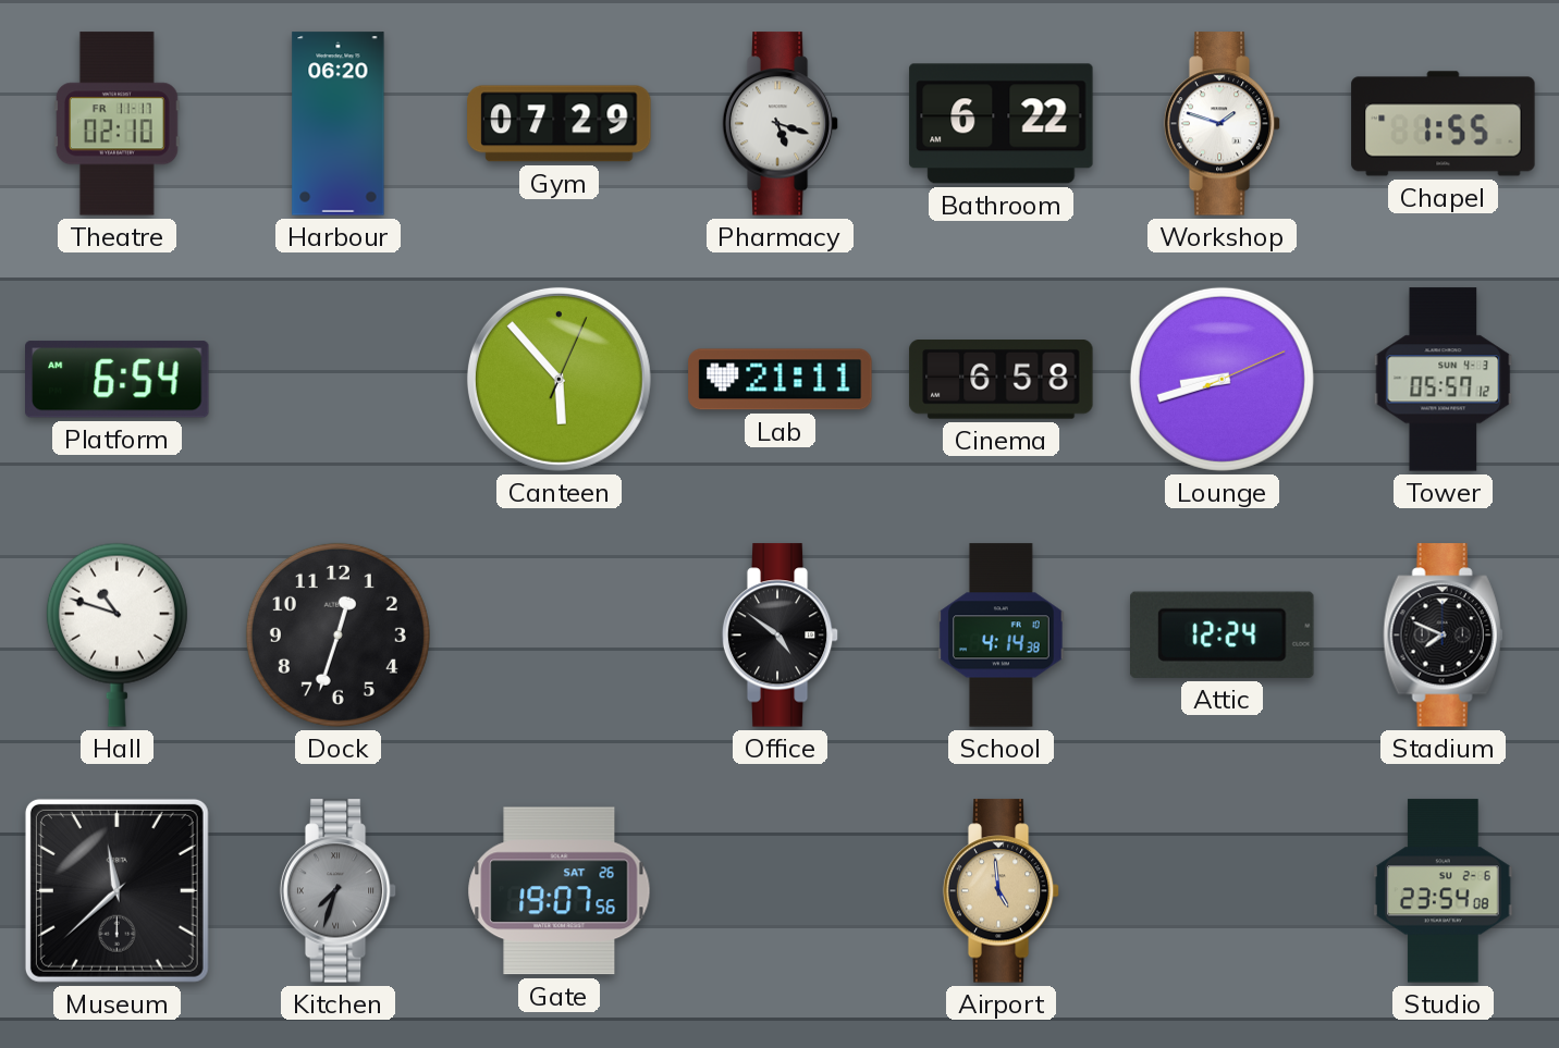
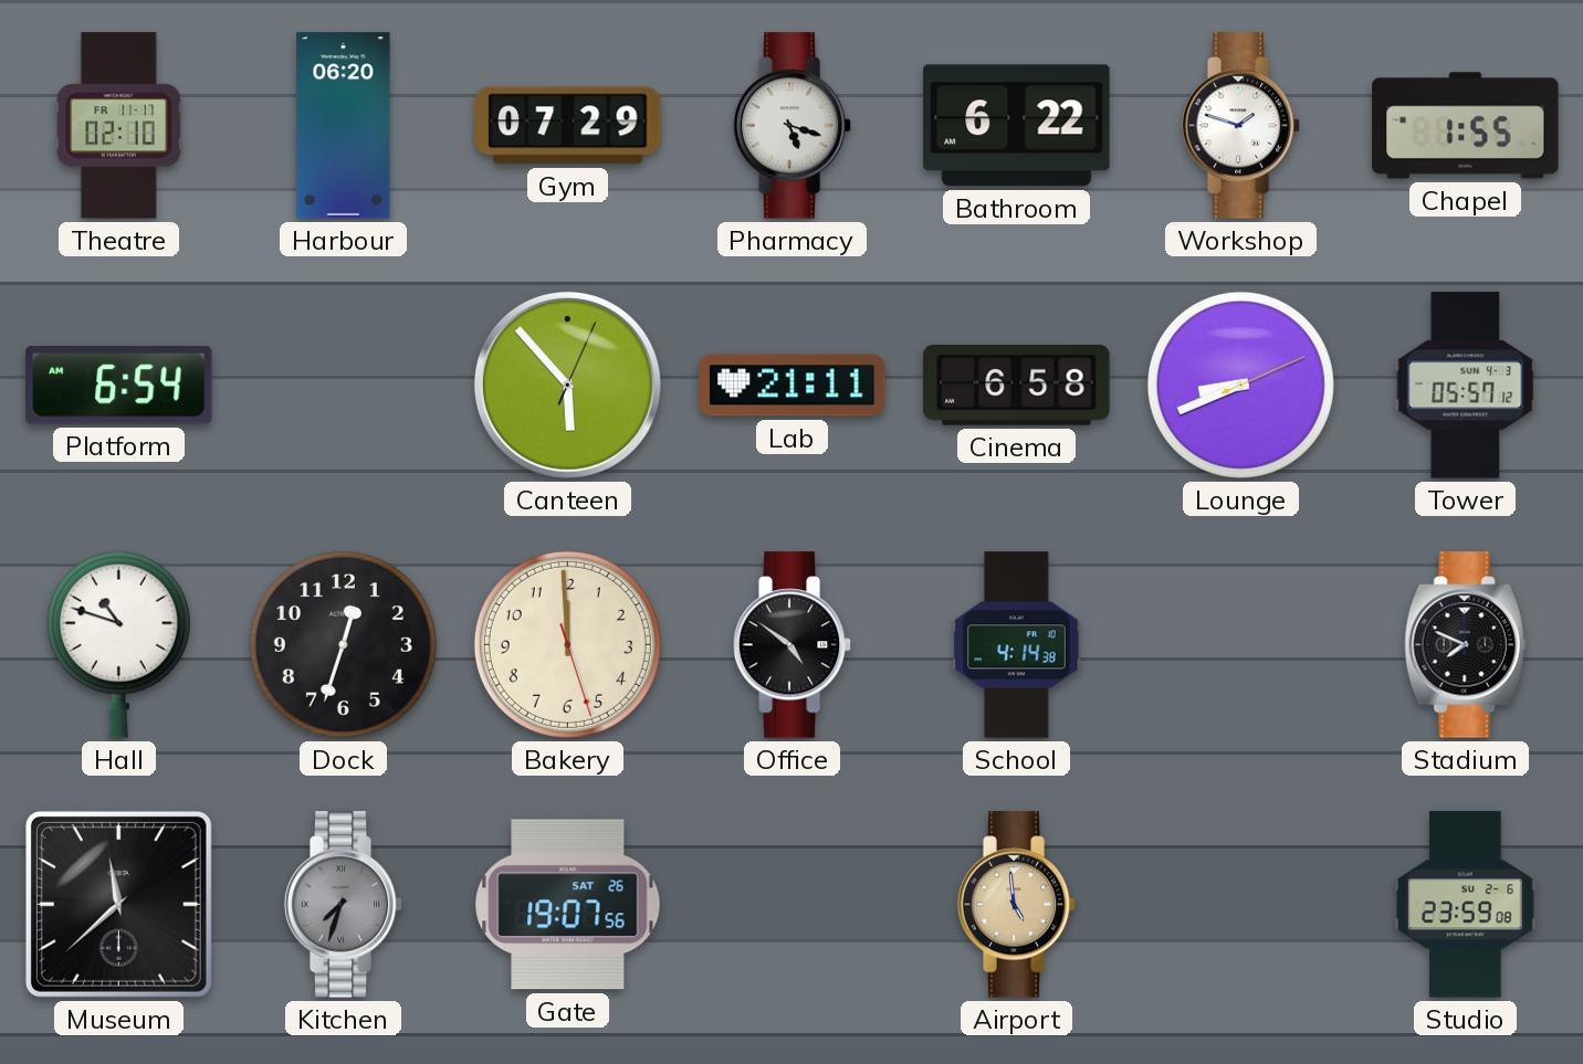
Lounge: 8:42 -> 8:41
Bakery: none -> 11:59
Attic: 12:24 -> none
Studio: 23:54 -> 23:59
